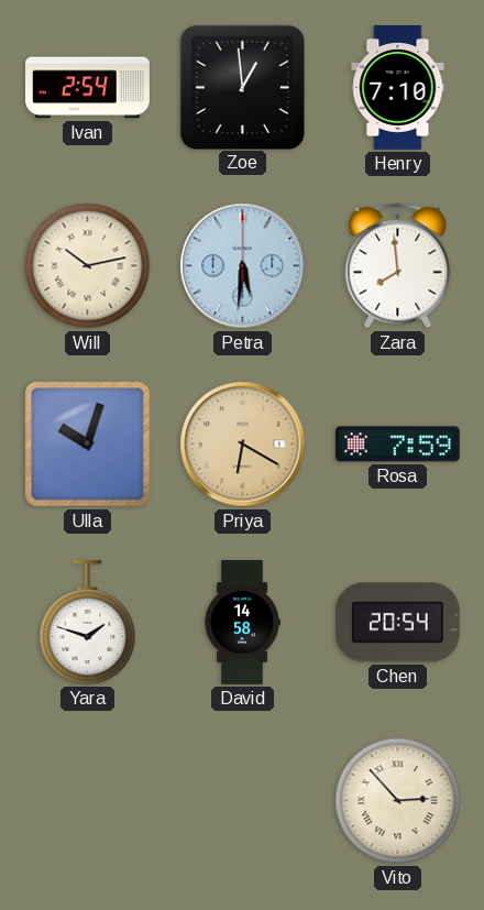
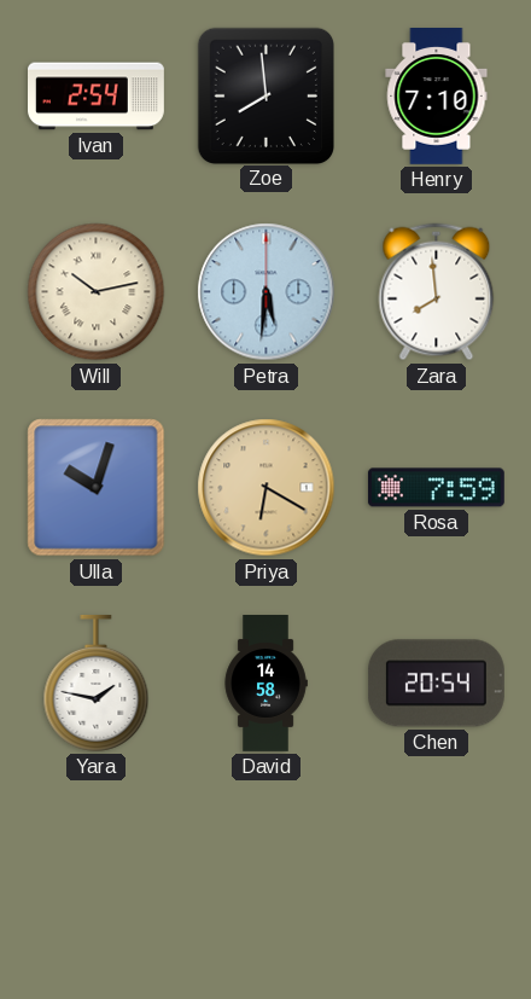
Zoe: 12:59 -> 7:59
Yara: 1:48 -> 1:47
Vito: 2:53 -> none
